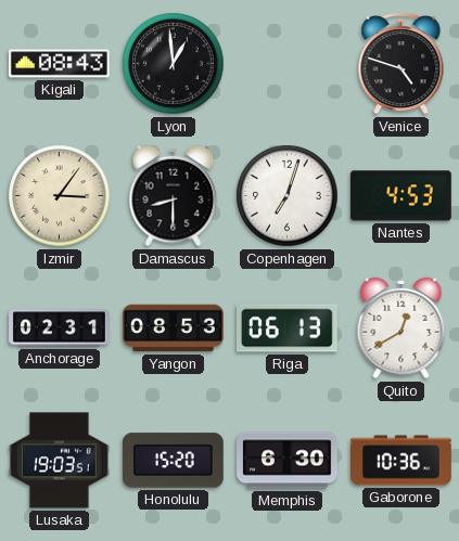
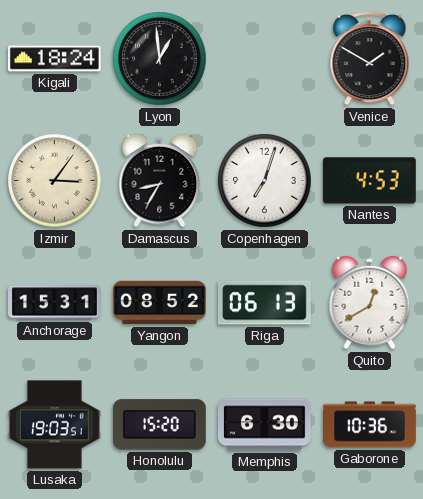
Kigali: 08:43 -> 18:24
Venice: 4:48 -> 1:50
Damascus: 8:30 -> 8:35
Anchorage: 02:31 -> 15:31
Yangon: 08:53 -> 08:52
